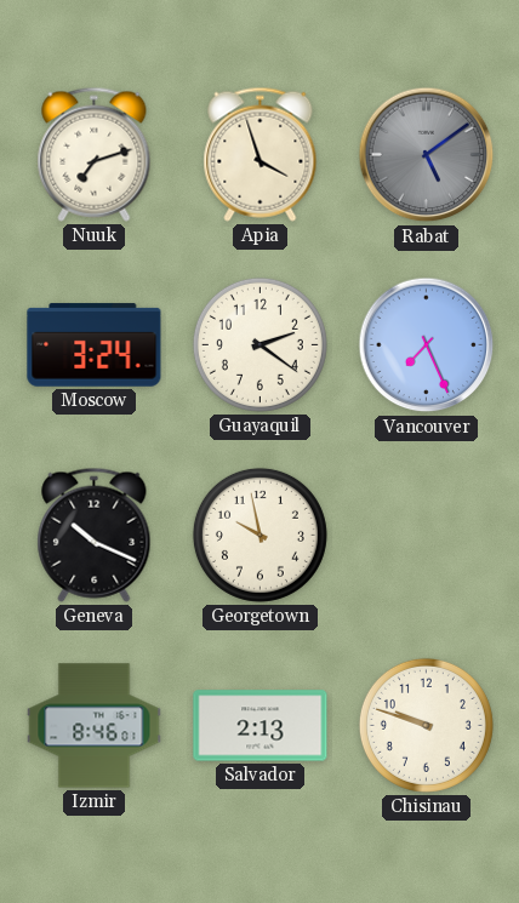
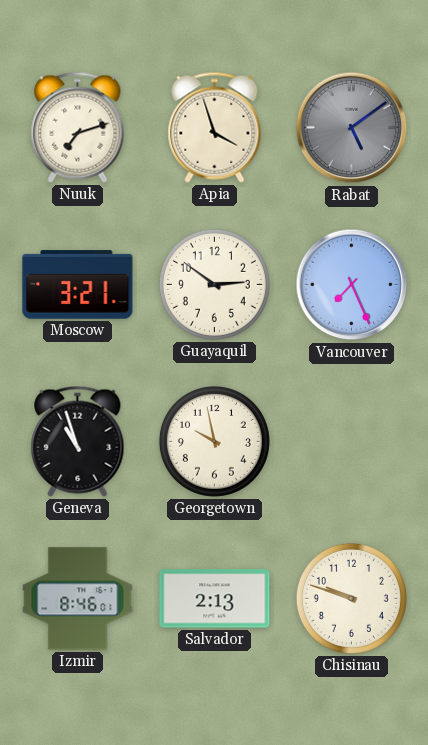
Moscow: 3:24 -> 3:21
Guayaquil: 2:21 -> 2:51
Geneva: 10:19 -> 10:57
